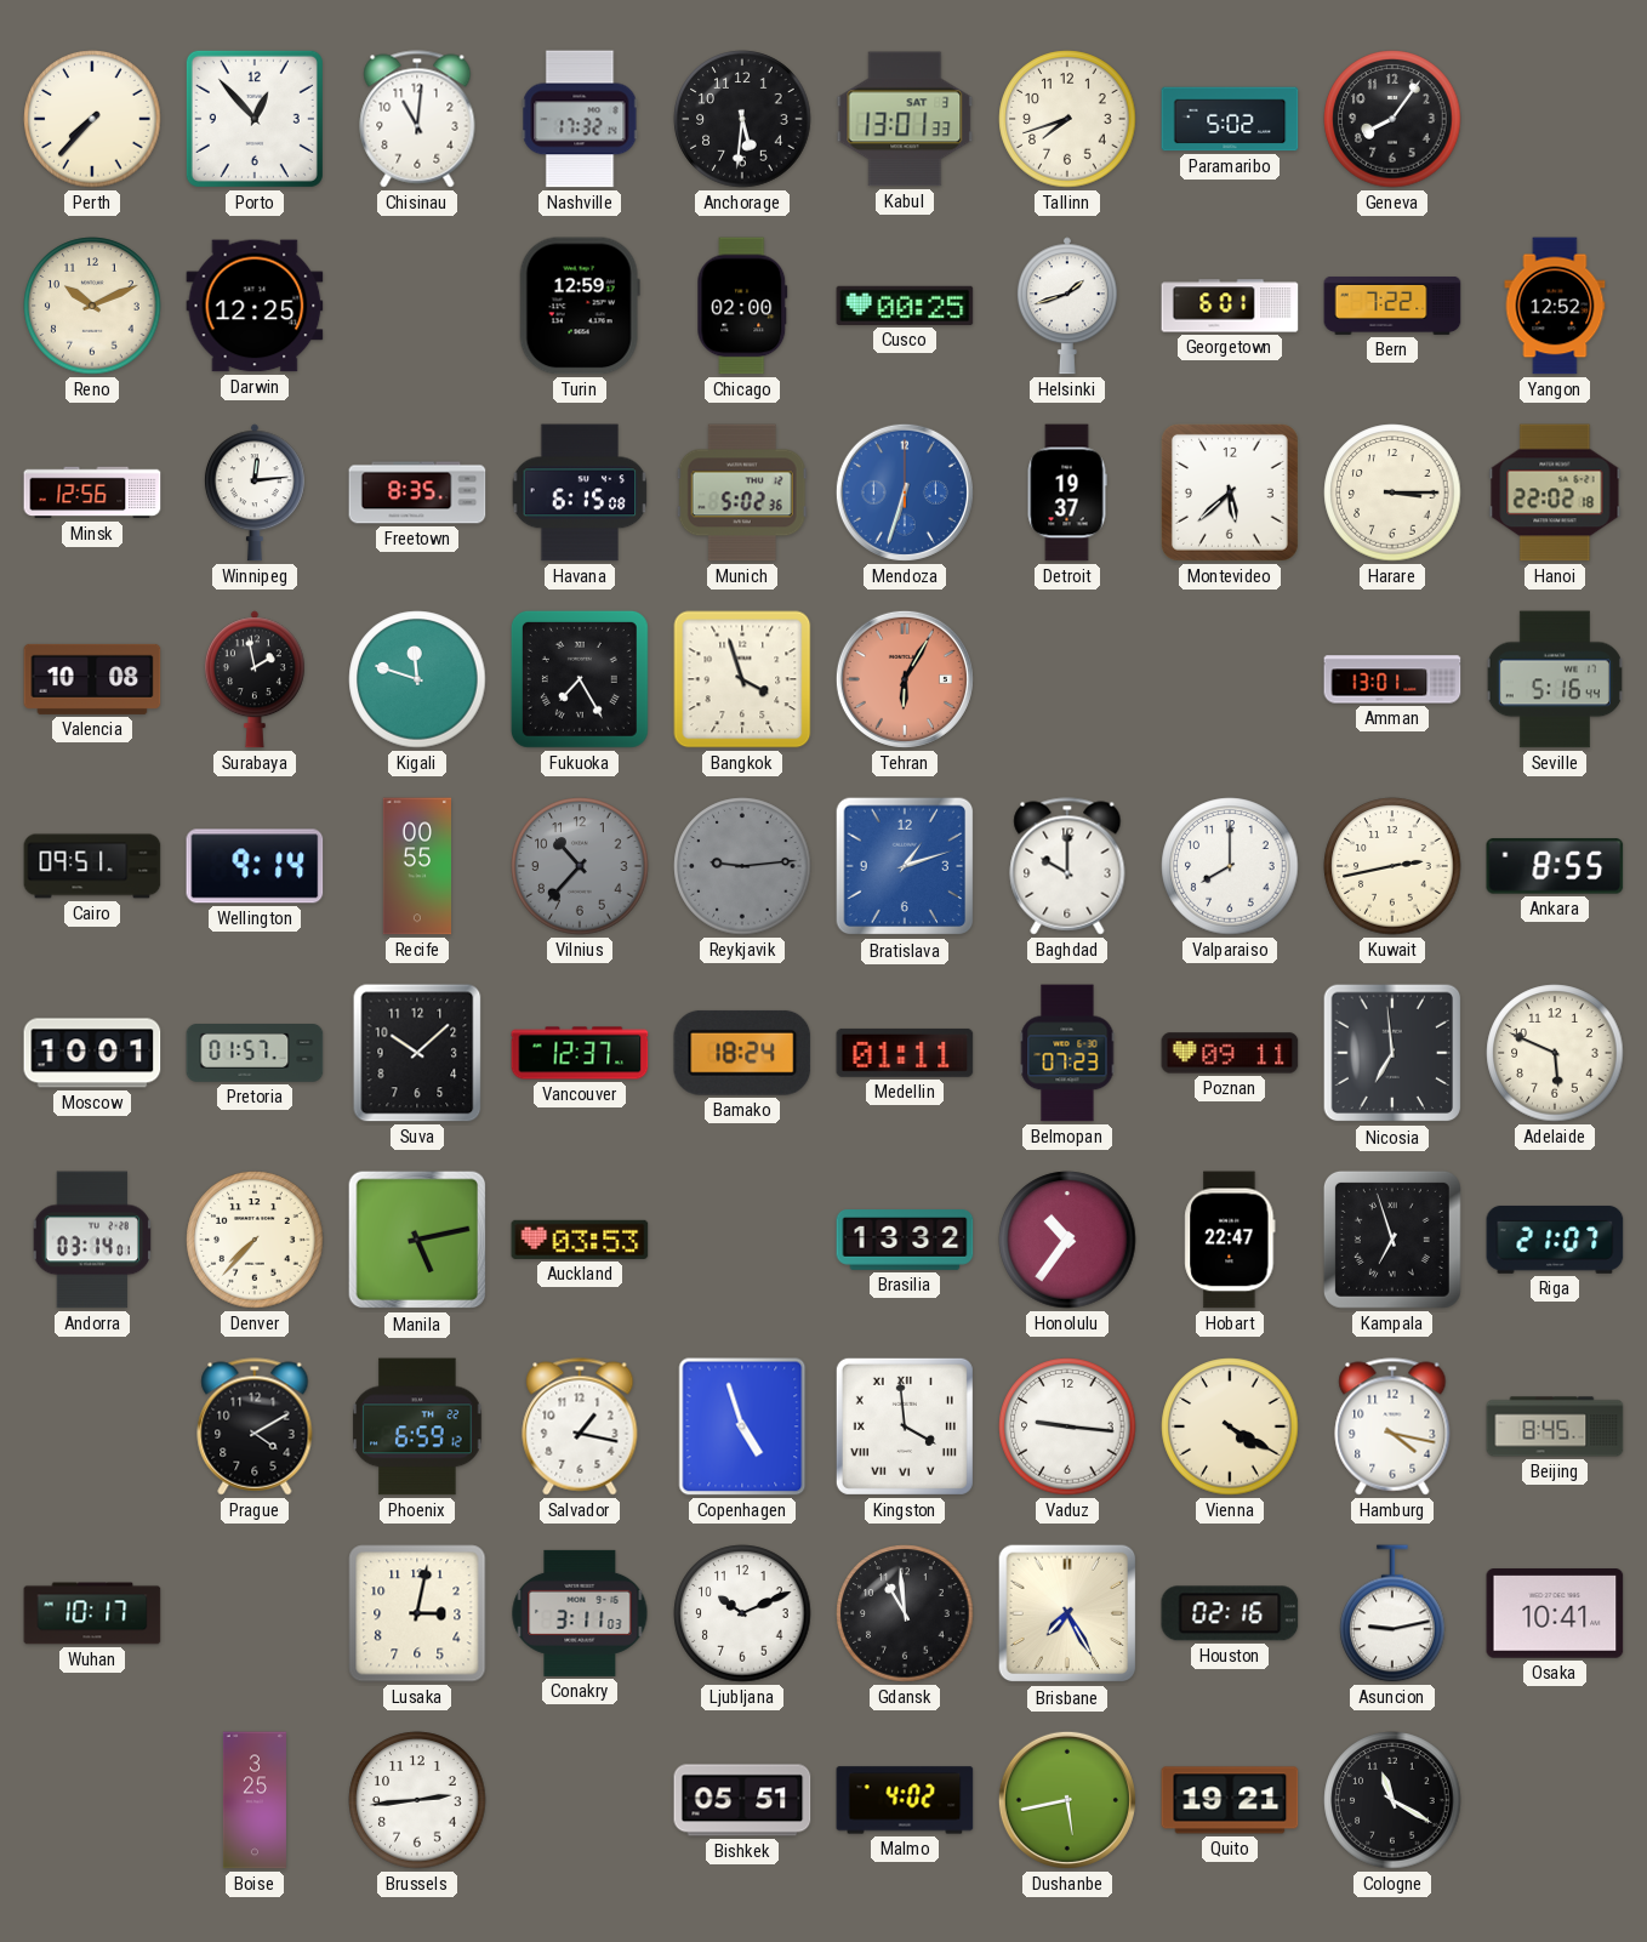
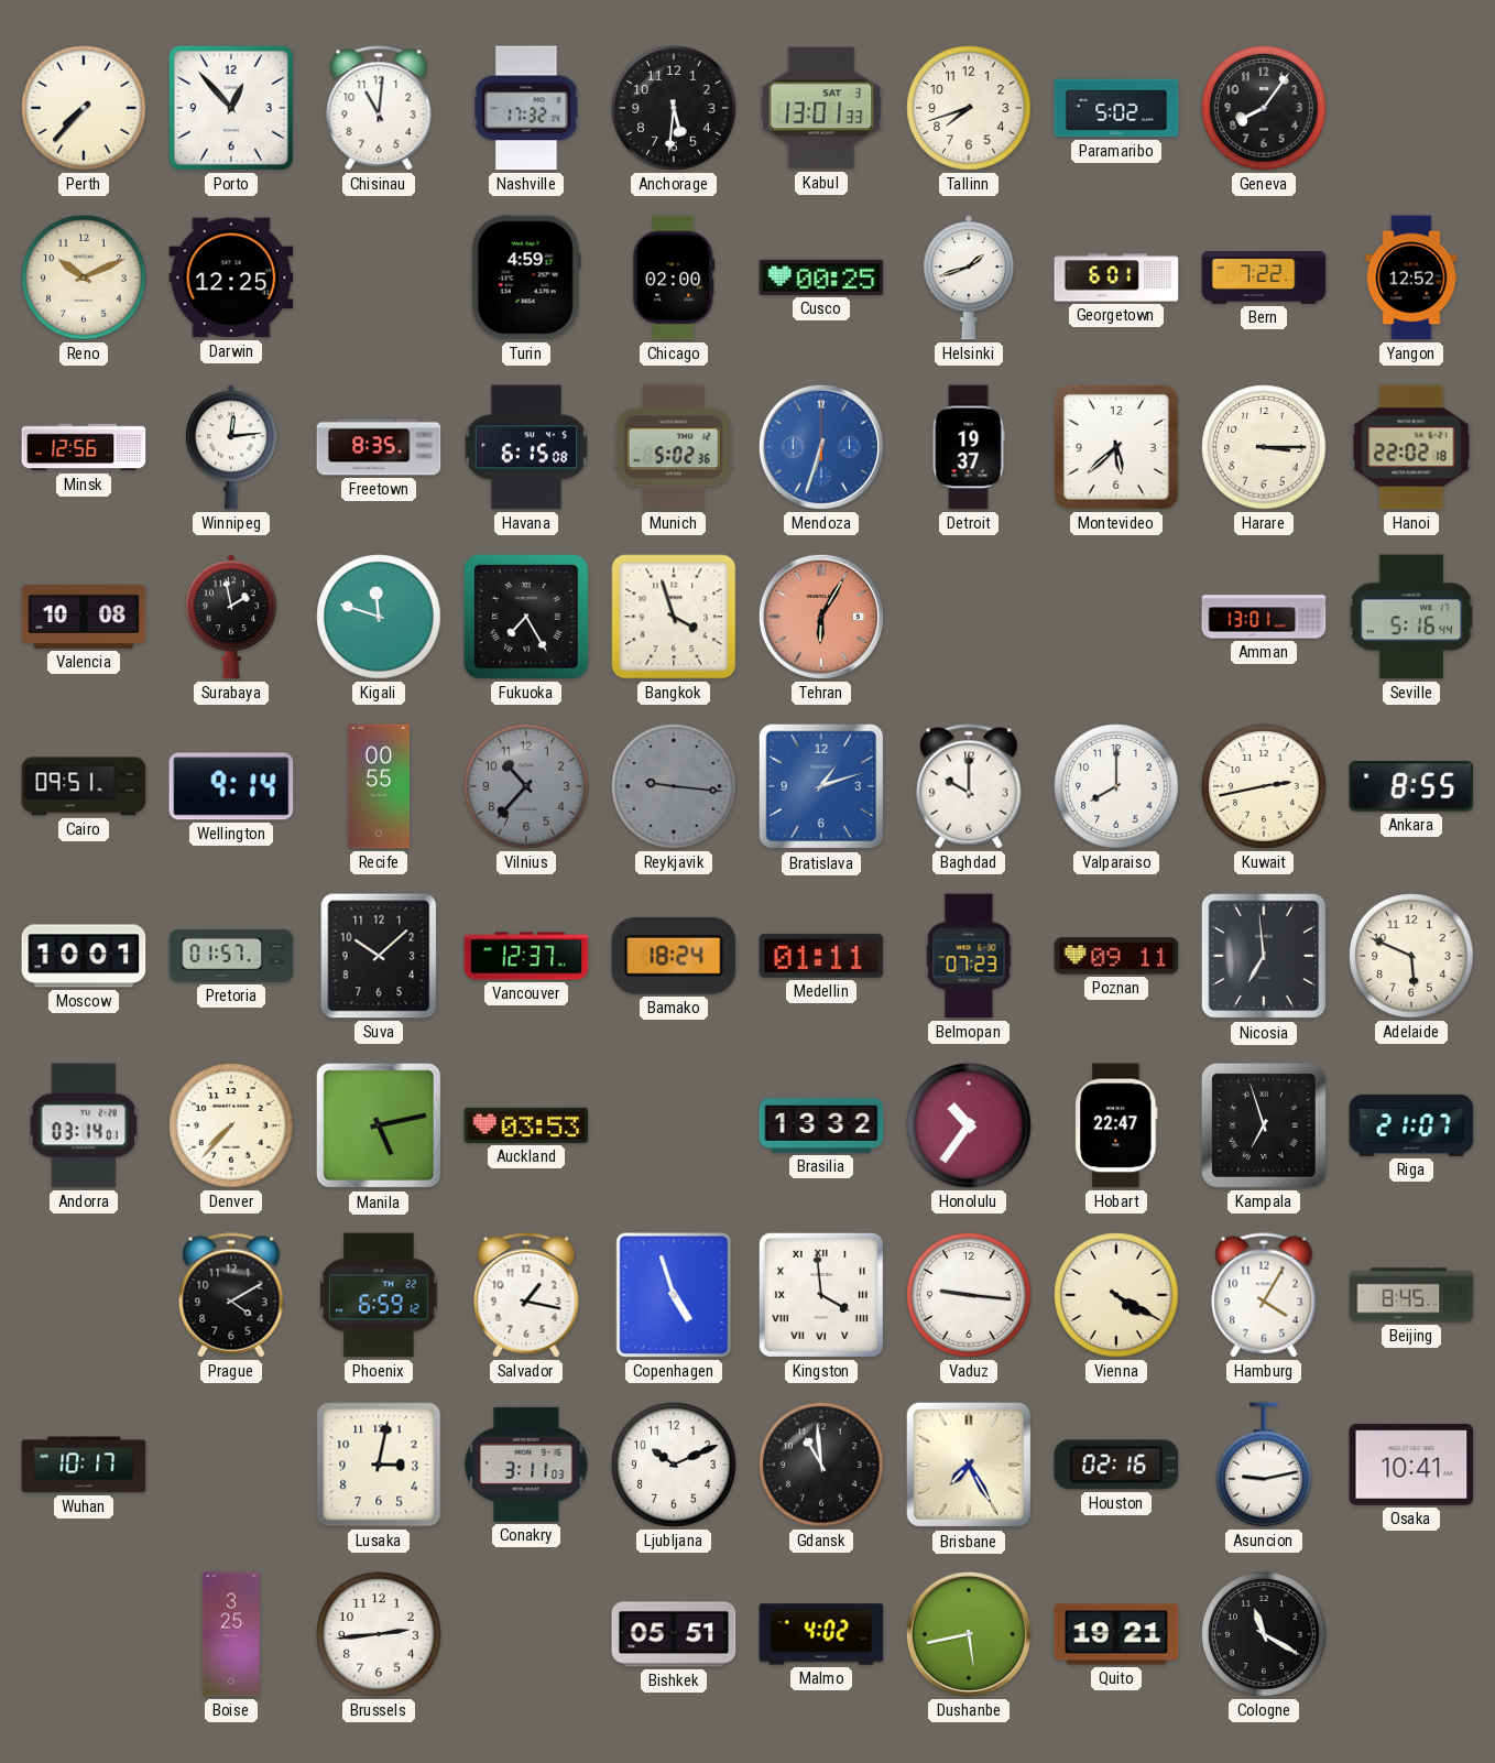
Turin: 12:59 -> 4:59
Reykjavik: 9:14 -> 9:16
Hamburg: 4:17 -> 4:05
